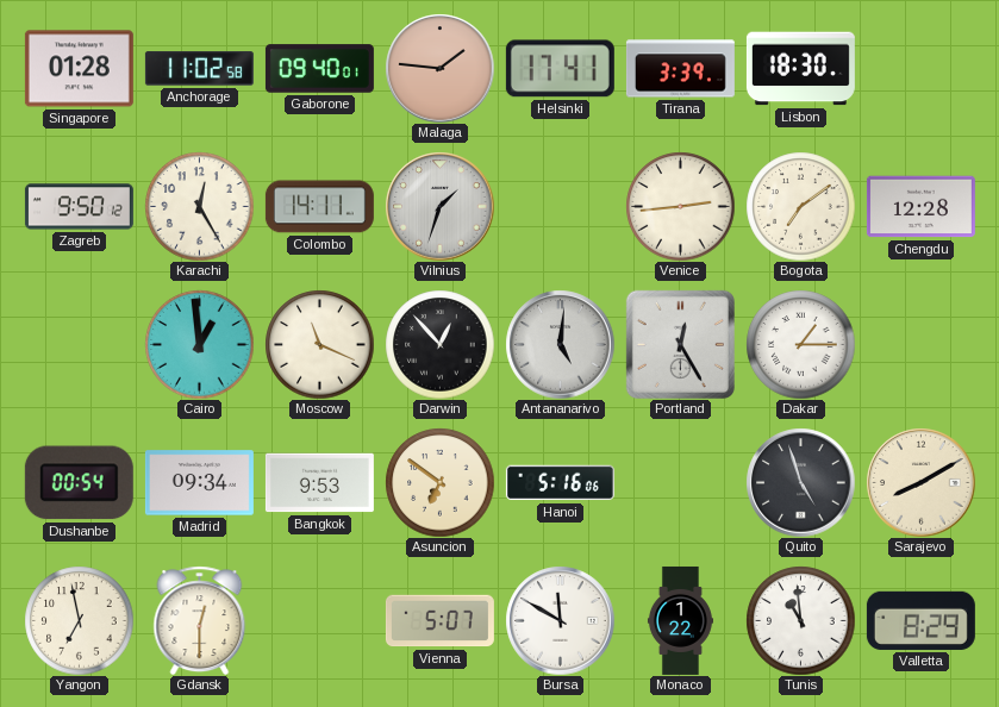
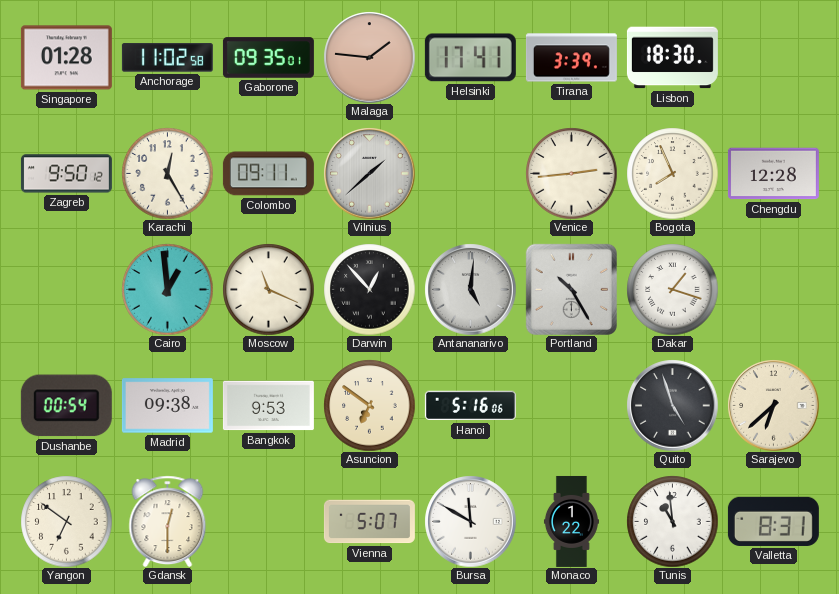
Gaborone: 09:40 -> 09:35
Colombo: 14:11 -> 09:11
Vilnius: 1:33 -> 1:38
Bogota: 7:09 -> 7:56
Portland: 12:25 -> 10:25
Dakar: 1:15 -> 1:18
Madrid: 09:34 -> 09:38
Sarajevo: 8:10 -> 6:38
Yangon: 6:58 -> 6:51
Valletta: 8:29 -> 8:31
